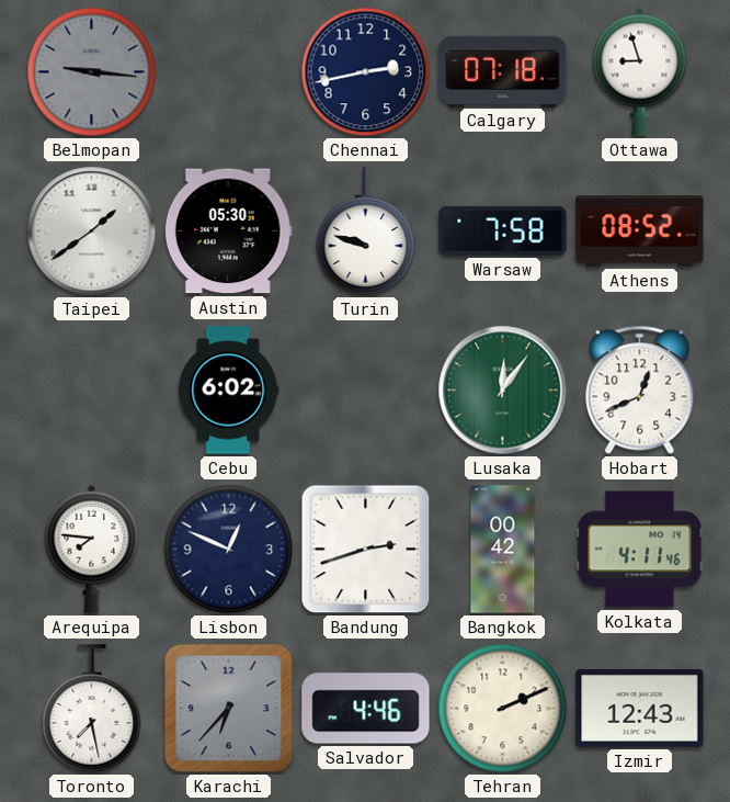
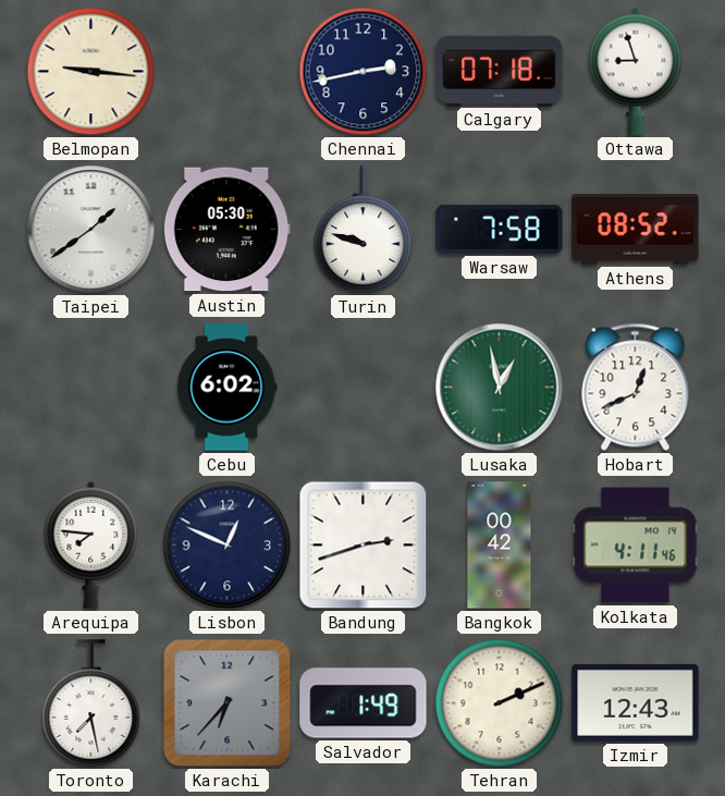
Belmopan dial: grey -> cream
Lusaka: 12:06 -> 12:58
Salvador: 4:46 -> 1:49
